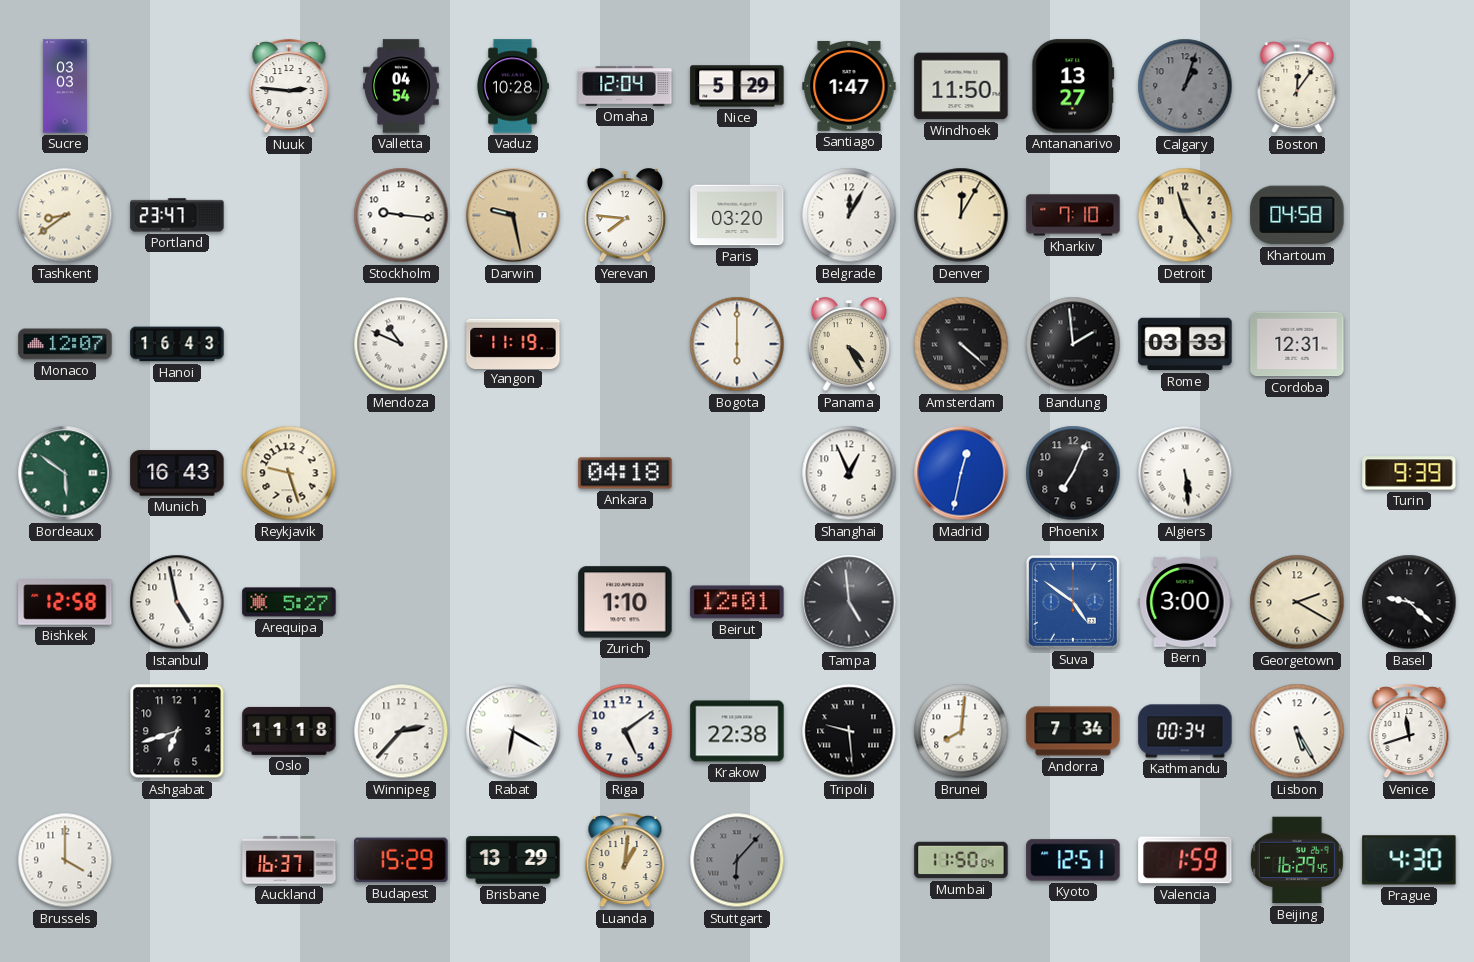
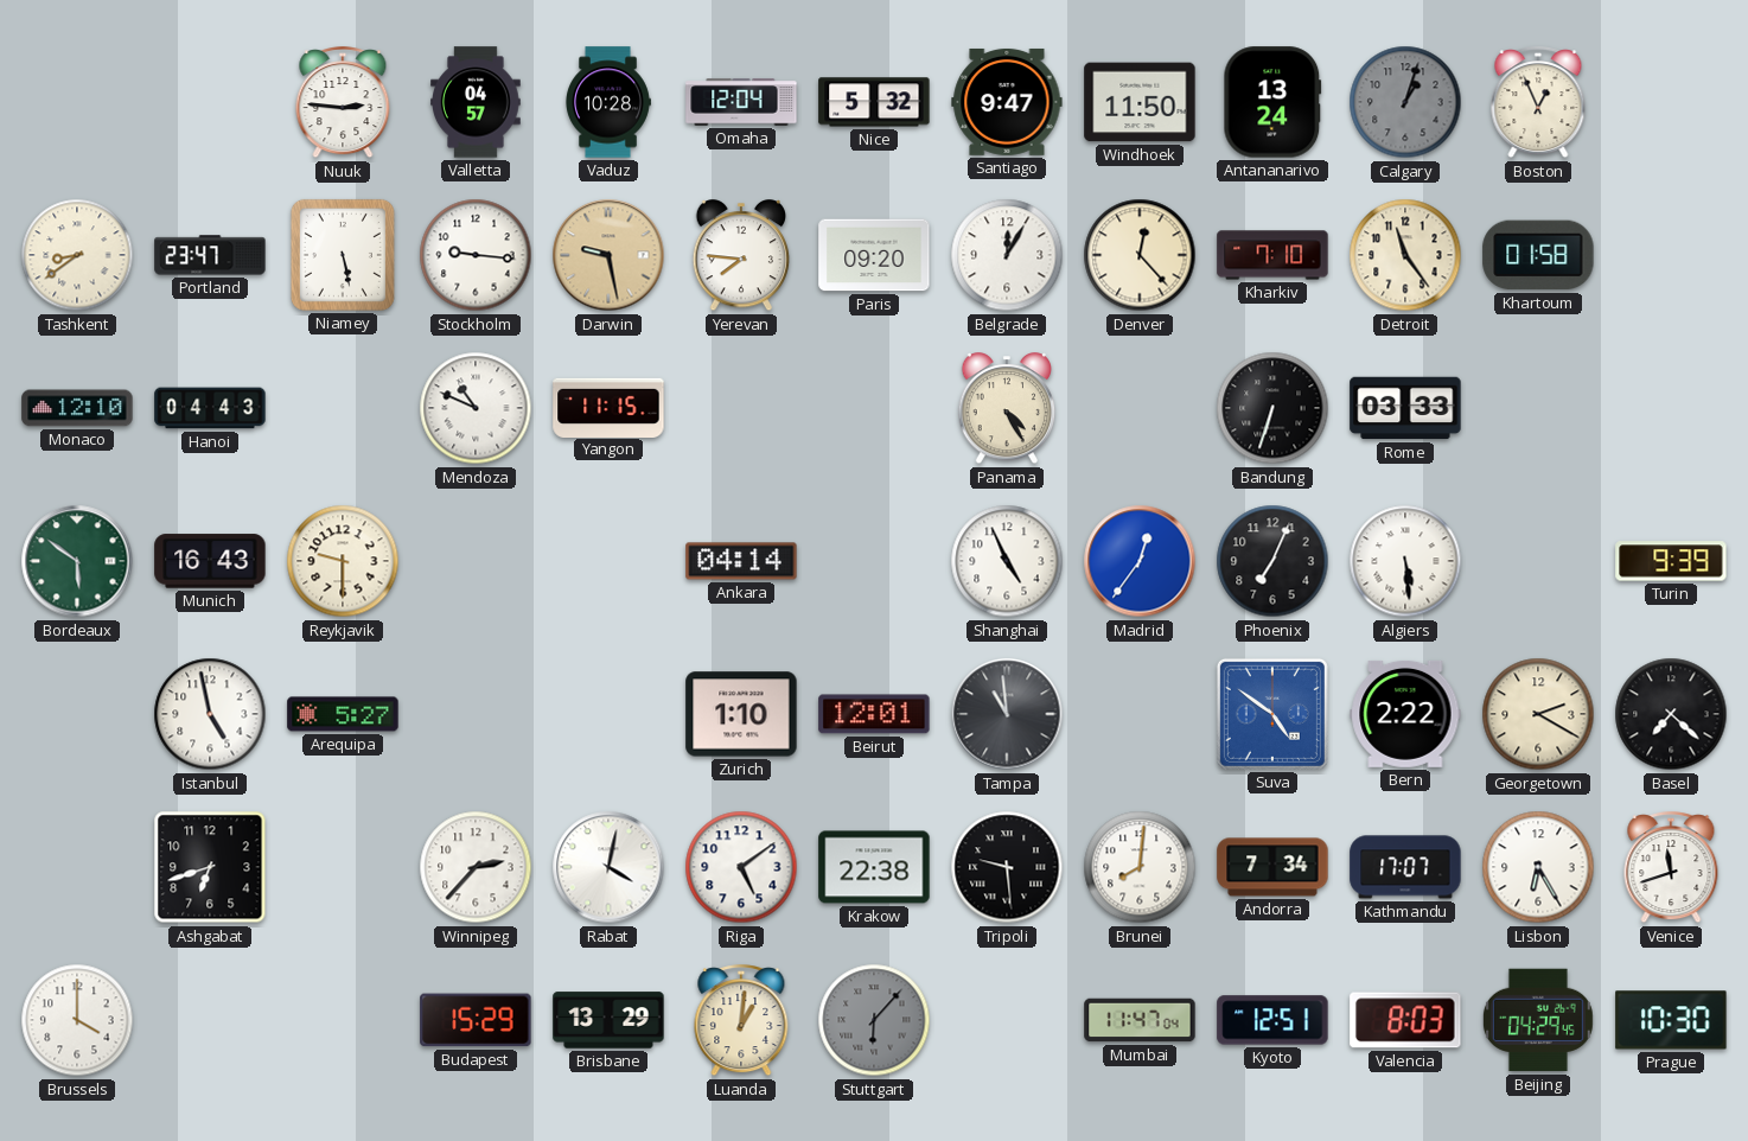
Sucre: 03:03 -> none
Valletta: 04:54 -> 04:57
Nice: 5:29 -> 5:32
Santiago: 1:47 -> 9:47
Antananarivo: 13:27 -> 13:24
Boston: 12:06 -> 12:56
Niamey: none -> 5:28
Paris: 03:20 -> 09:20
Denver: 12:05 -> 12:23
Khartoum: 04:58 -> 01:58
Monaco: 12:07 -> 12:10
Hanoi: 16:43 -> 04:43
Yangon: 11:19 -> 11:15
Bogota: 6:00 -> none
Amsterdam: 4:22 -> none
Bandung: 1:59 -> 6:33
Cordoba: 12:31 -> none
Reykjavik: 9:27 -> 9:30
Ankara: 04:18 -> 04:14
Shanghai: 12:56 -> 4:56
Madrid: 12:32 -> 12:36
Bishkek: 12:58 -> none
Tampa: 4:59 -> 10:59
Bern: 3:00 -> 2:22
Basel: 9:22 -> 7:22
Oslo: 11:18 -> none
Rabat: 6:20 -> 4:02
Kathmandu: 00:34 -> 17:07
Lisbon: 5:25 -> 6:25
Auckland: 16:37 -> none
Mumbai: 11:50 -> 11:47
Valencia: 1:59 -> 8:03
Beijing: 16:29 -> 04:29
Prague: 4:30 -> 10:30
